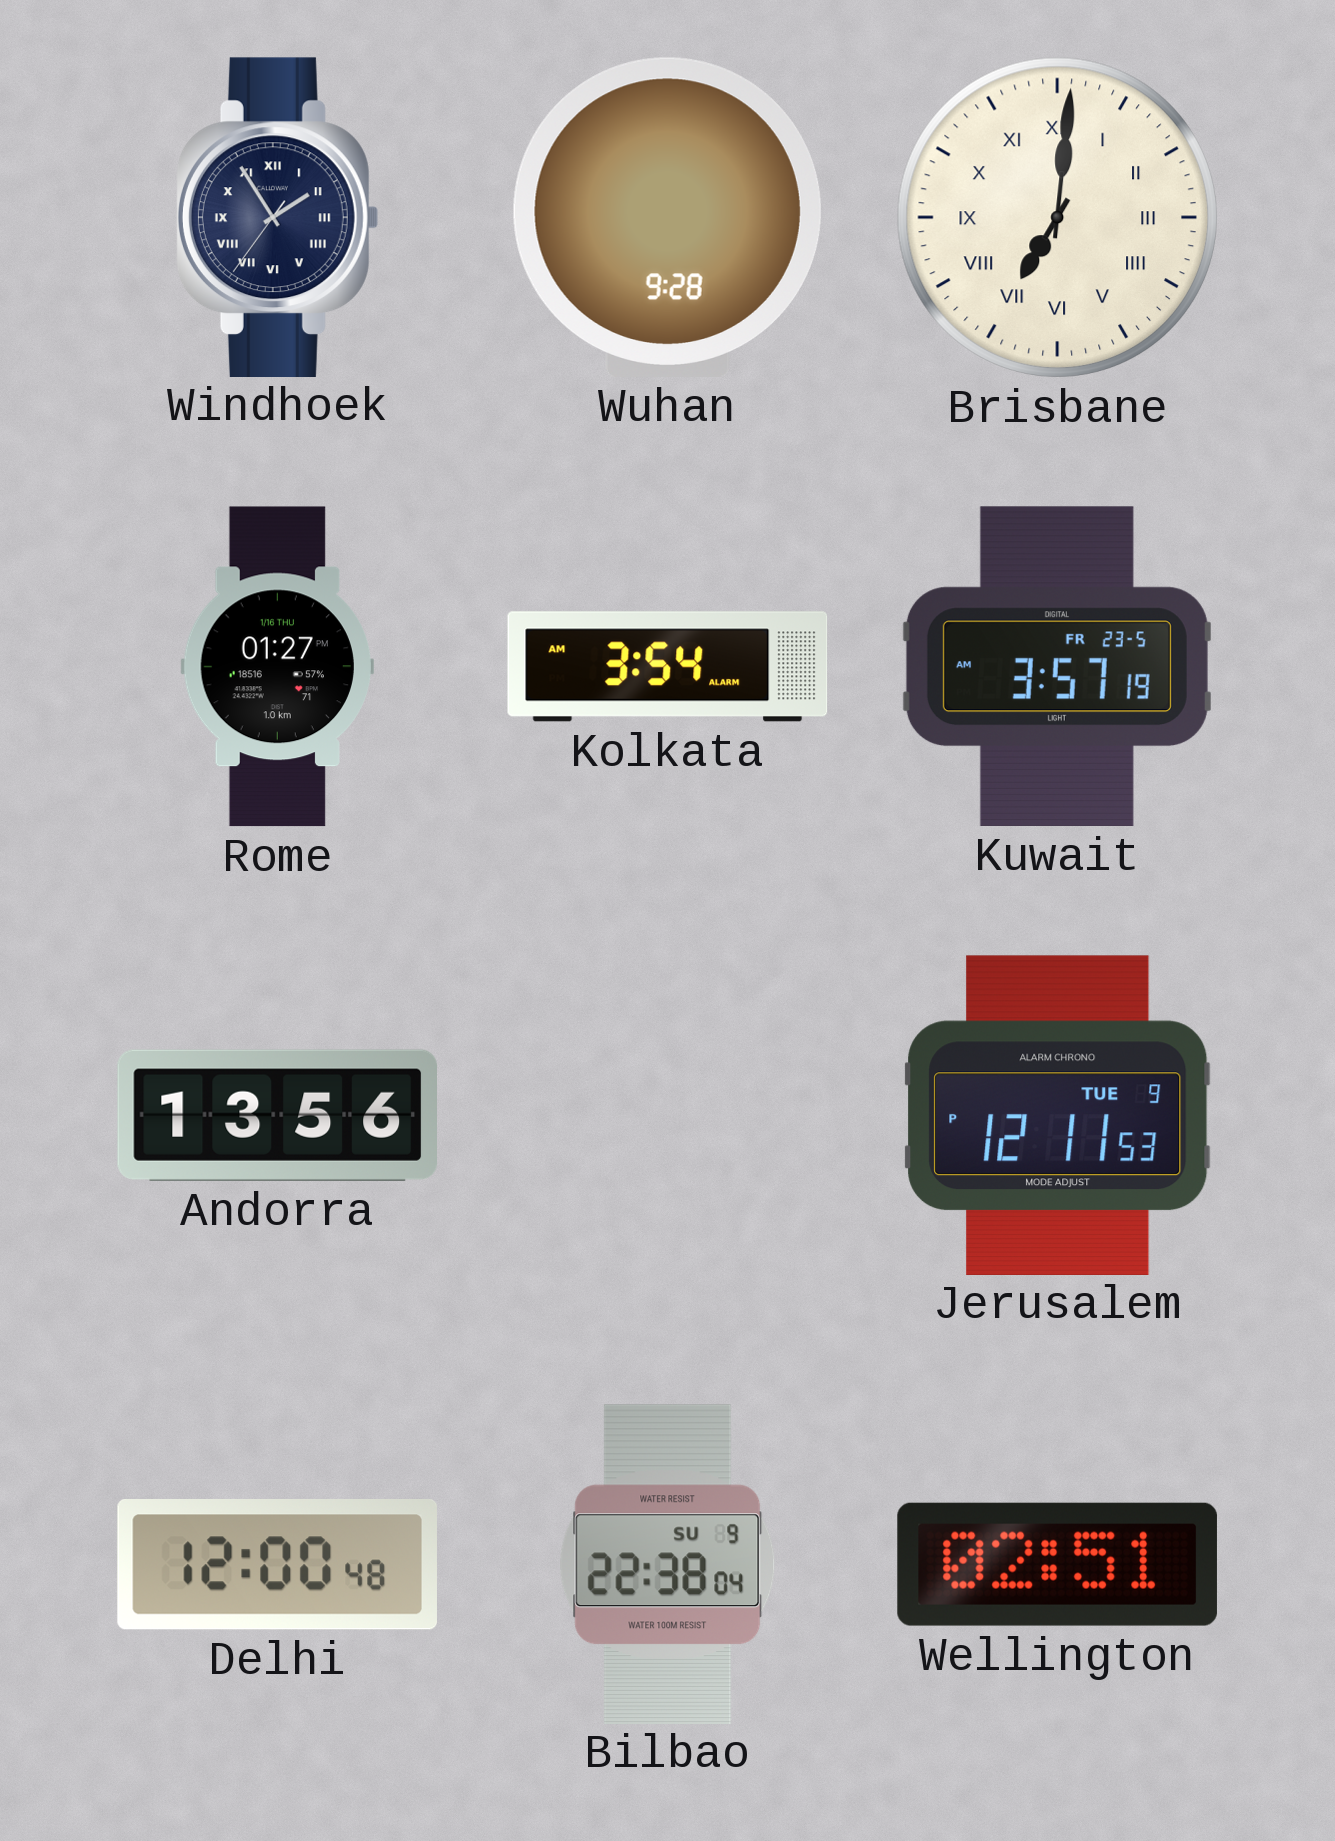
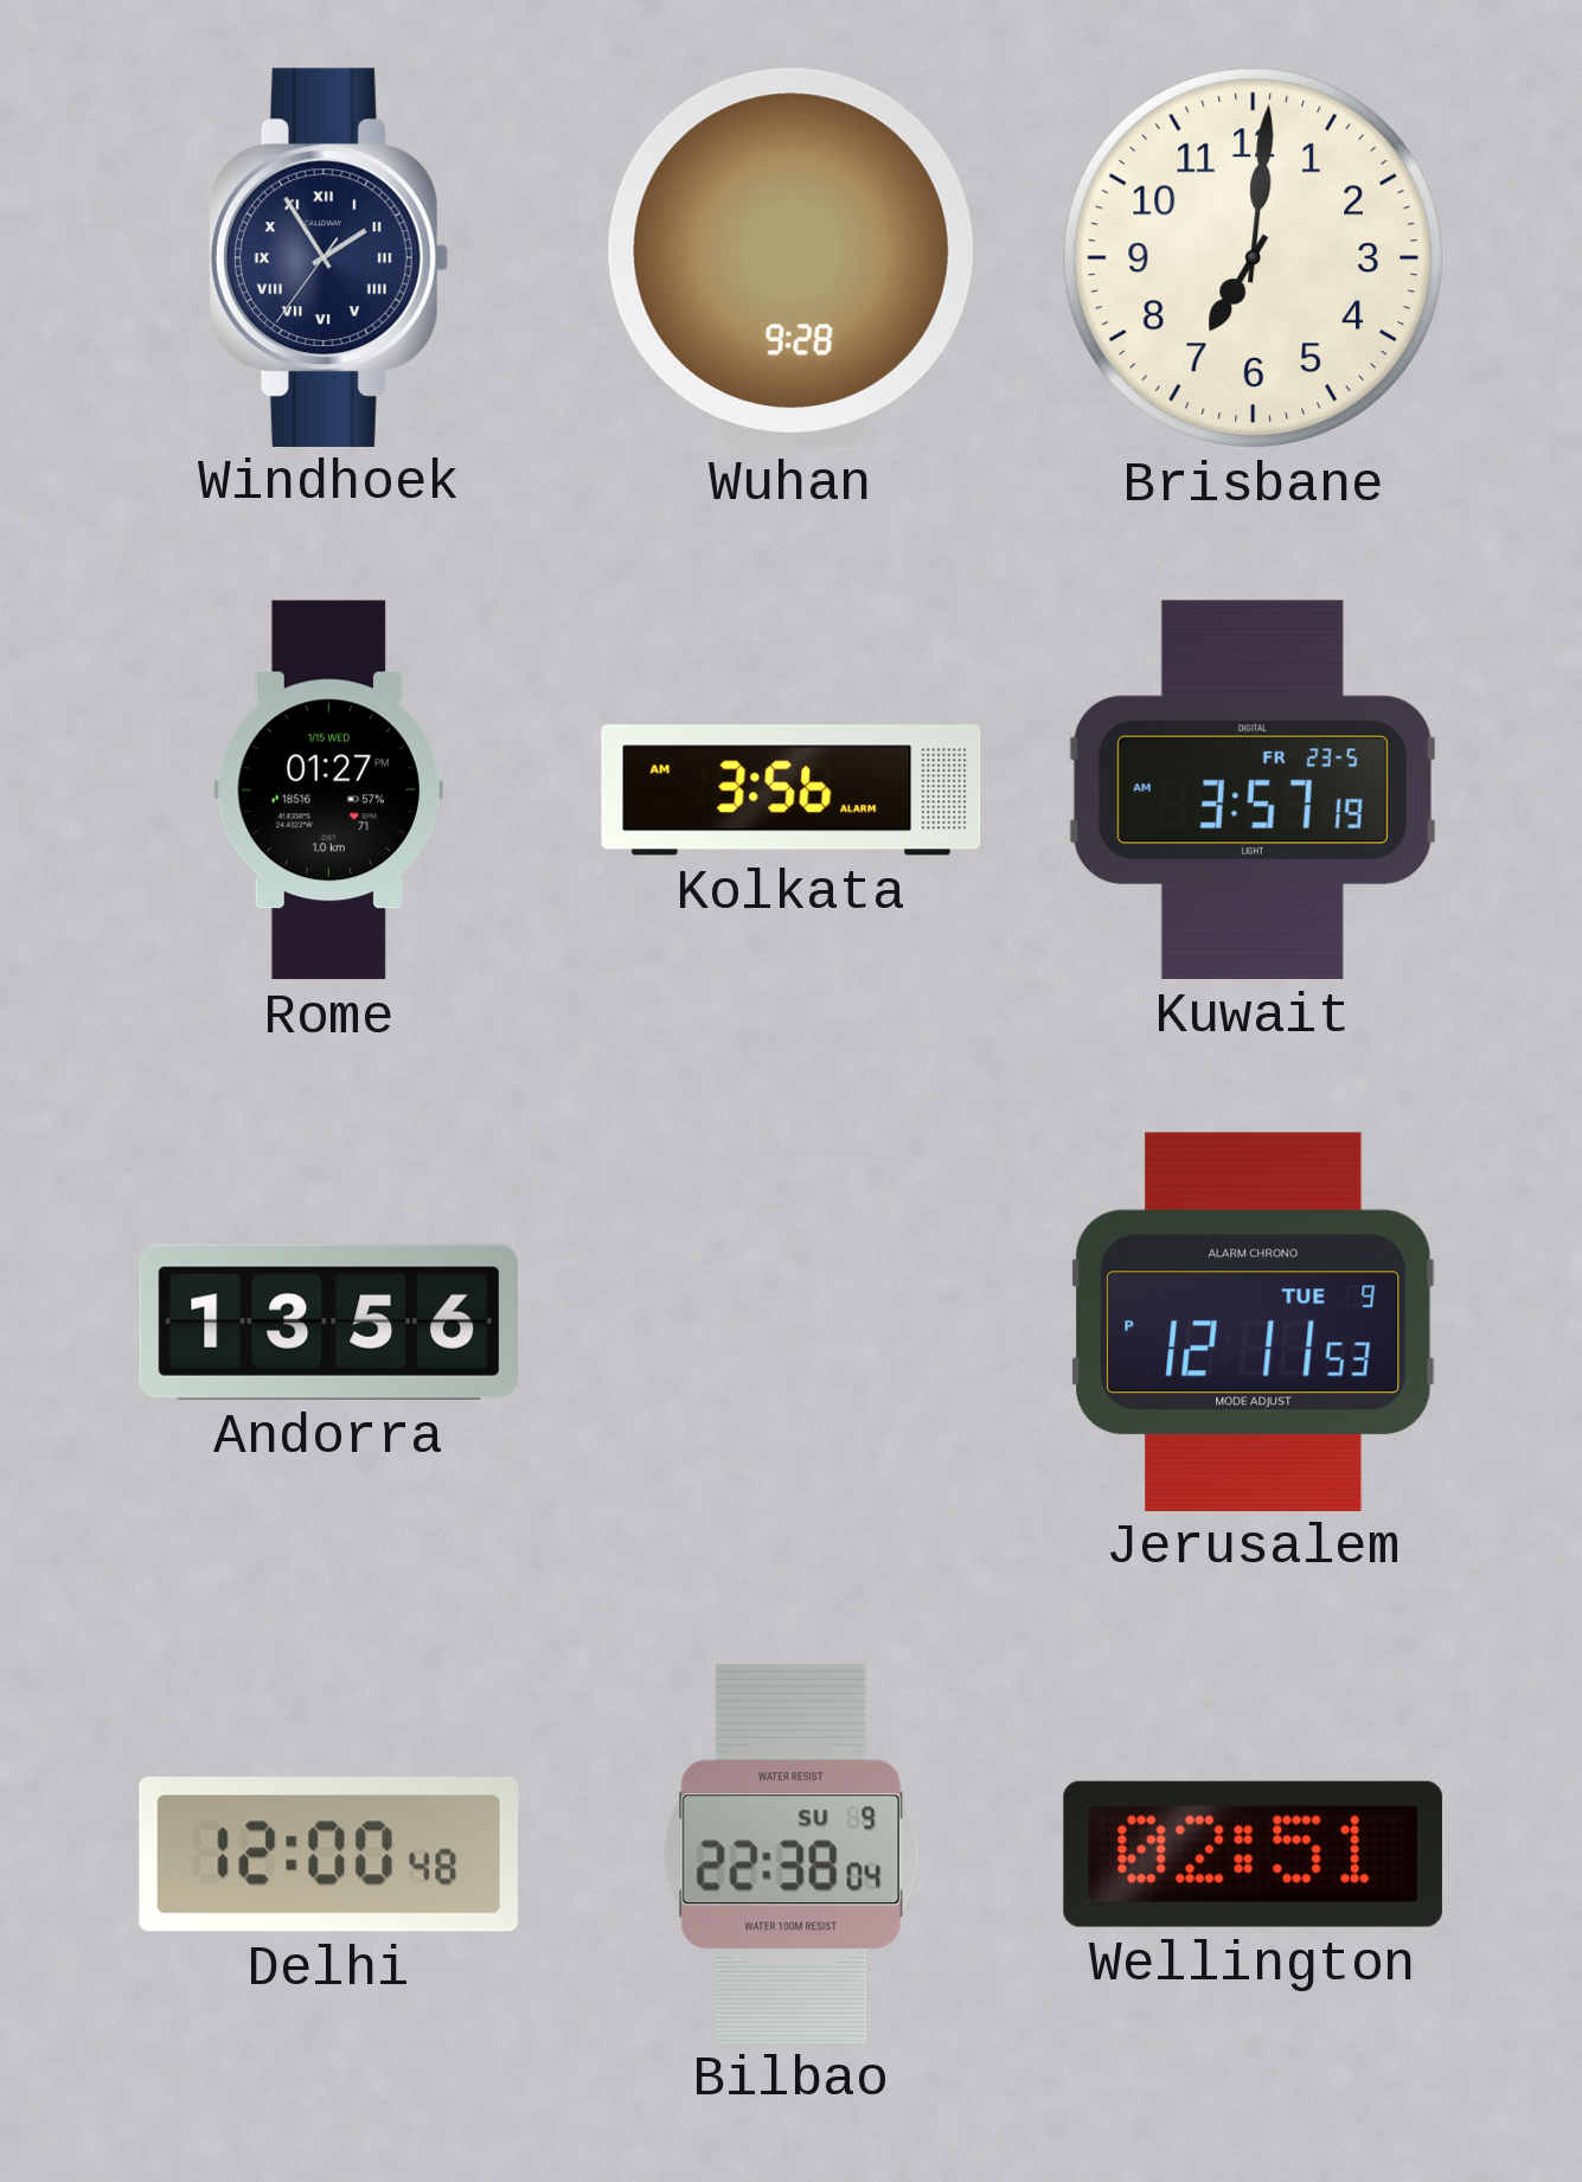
Brisbane numerals: Roman -> Arabic
Rome date: 1/16 THU -> 1/15 WED
Kolkata: 3:54 -> 3:56
